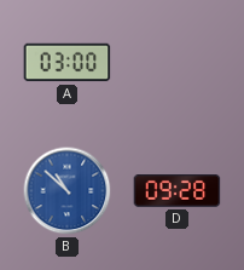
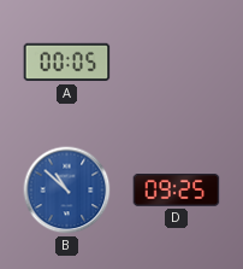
A: 03:00 -> 00:05
D: 09:28 -> 09:25
